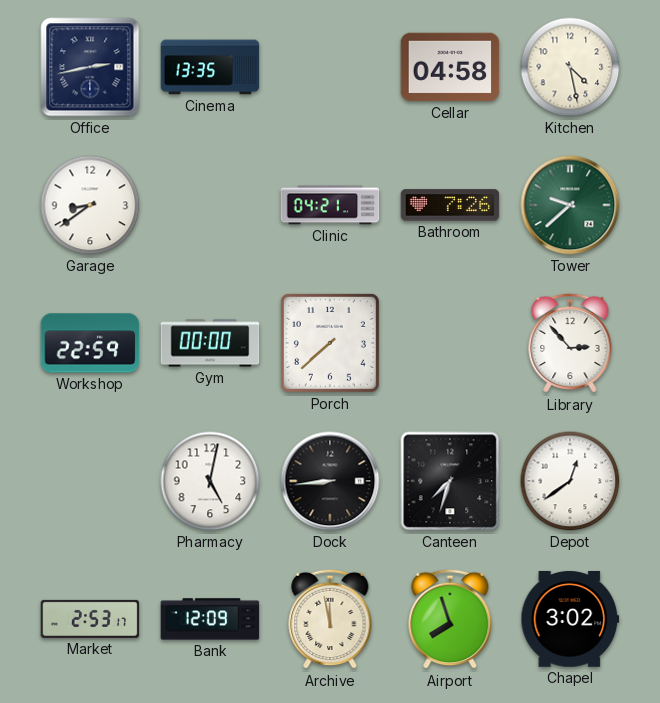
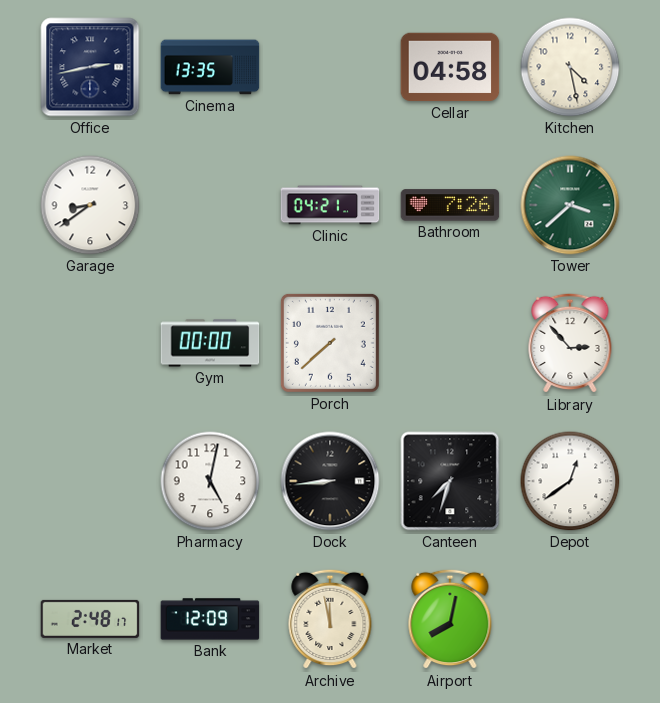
Tower: 9:38 -> 3:38
Workshop: 22:59 -> none
Market: 2:53 -> 2:48
Airport: 7:57 -> 8:02
Chapel: 3:02 -> none
